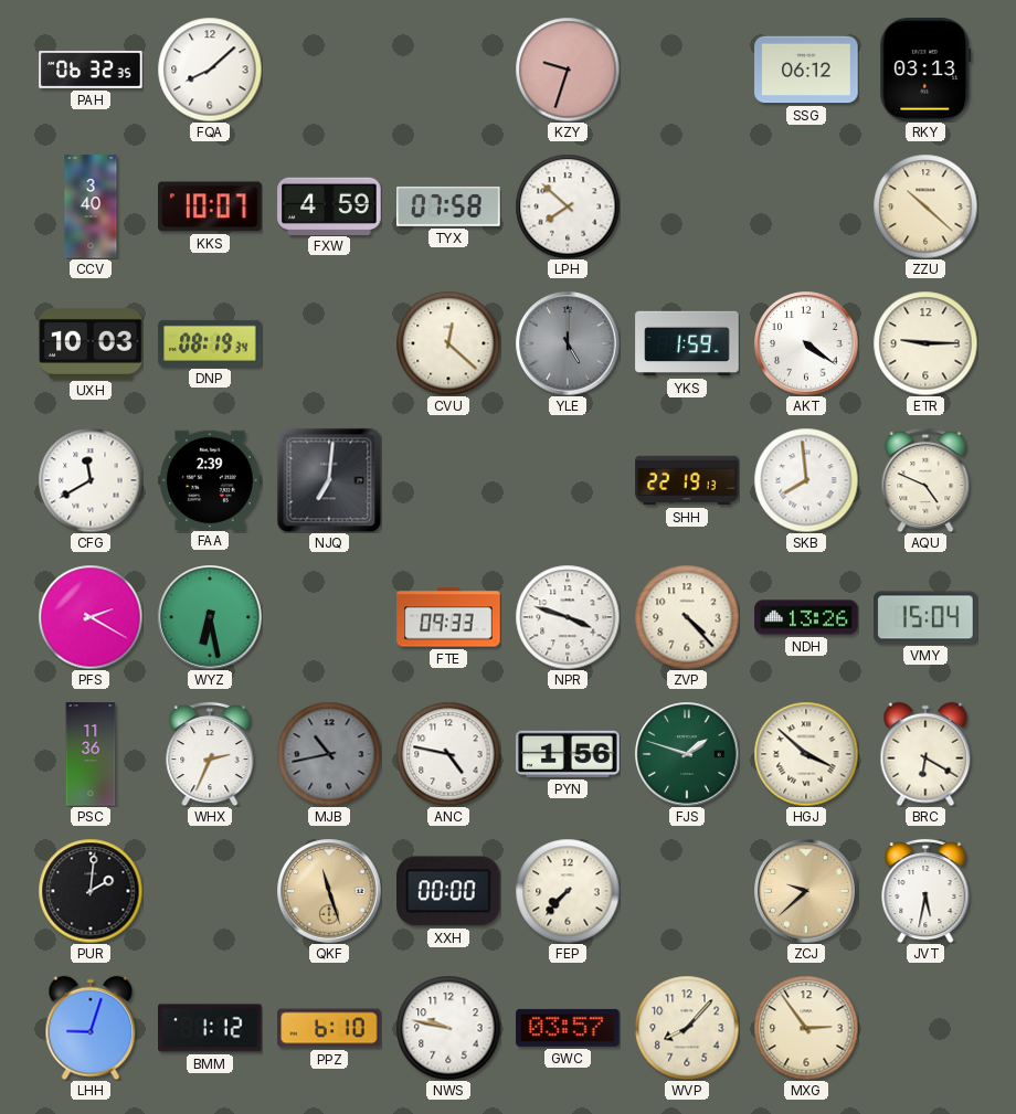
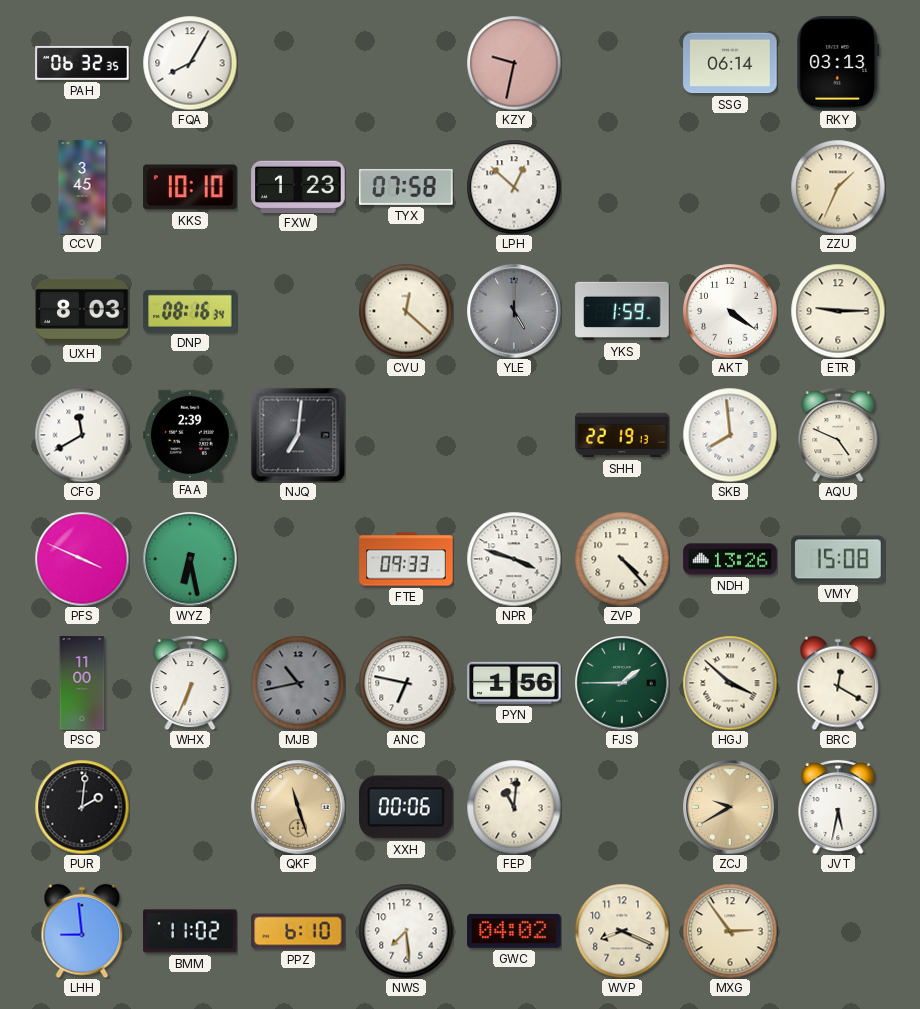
FQA: 8:08 -> 8:05
KZY: 9:33 -> 9:32
SSG: 06:12 -> 06:14
CCV: 3:40 -> 3:45
KKS: 10:07 -> 10:10
FXW: 4:59 -> 1:23
LPH: 7:52 -> 12:52
ZZU: 10:22 -> 1:34
UXH: 10:03 -> 8:03
DNP: 08:19 -> 08:16
PFS: 2:20 -> 3:49
VMY: 15:04 -> 15:08
PSC: 11:36 -> 11:00
WHX: 2:34 -> 6:34
ANC: 4:47 -> 6:47
FJS: 1:48 -> 1:45
BRC: 6:20 -> 12:20
XXH: 00:00 -> 00:06
FEP: 7:37 -> 11:01
ZCJ: 9:38 -> 9:40
LHH: 9:03 -> 8:59
BMM: 1:12 -> 11:02
NWS: 9:47 -> 7:29
GWC: 03:57 -> 04:02
WVP: 8:07 -> 8:19
